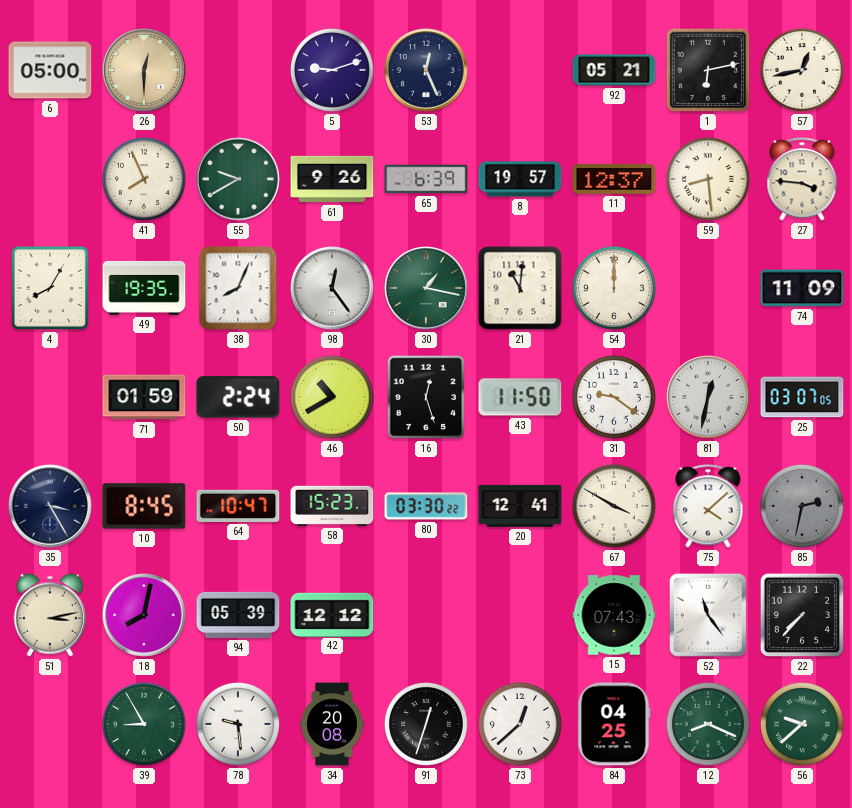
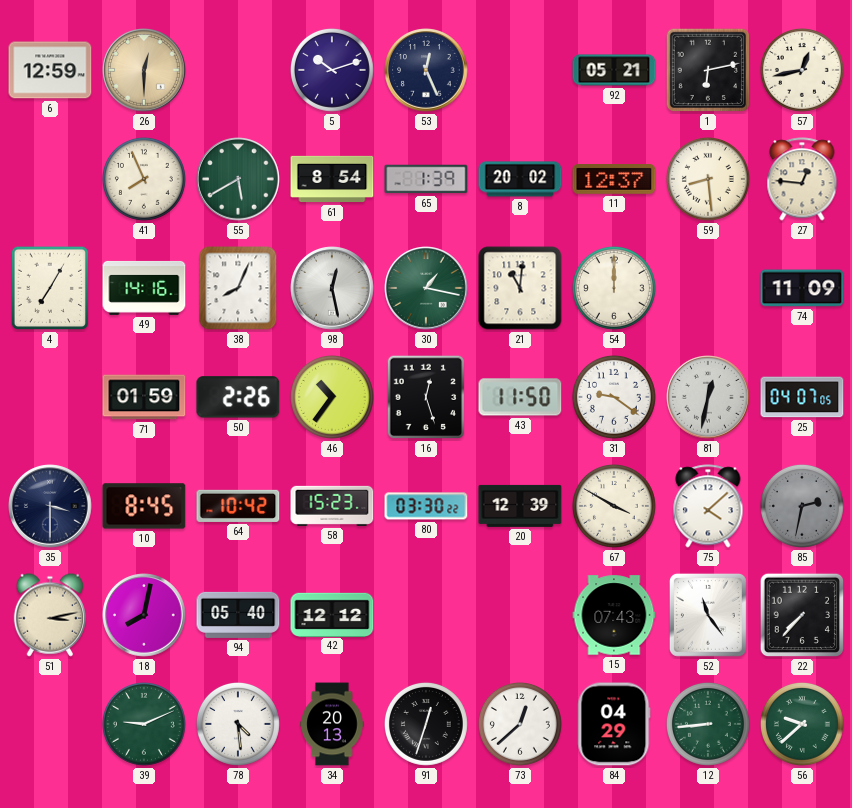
6: 05:00 -> 12:59
5: 9:12 -> 10:12
55: 9:40 -> 5:40
61: 9:26 -> 8:54
65: 6:39 -> 1:39
8: 19:57 -> 20:02
27: 3:46 -> 12:46
4: 8:05 -> 7:05
49: 19:35 -> 14:16
98: 12:24 -> 12:28
50: 2:24 -> 2:26
46: 10:40 -> 10:36
25: 03:07 -> 04:07
35: 3:25 -> 3:30
64: 10:47 -> 10:42
20: 12:41 -> 12:39
94: 05:39 -> 05:40
39: 8:55 -> 9:11
78: 9:29 -> 4:29
34: 20:08 -> 20:13
84: 04:25 -> 04:29
12: 8:19 -> 8:44
